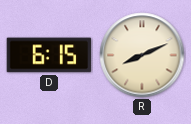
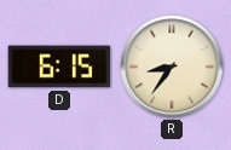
R: 8:11 -> 8:36
